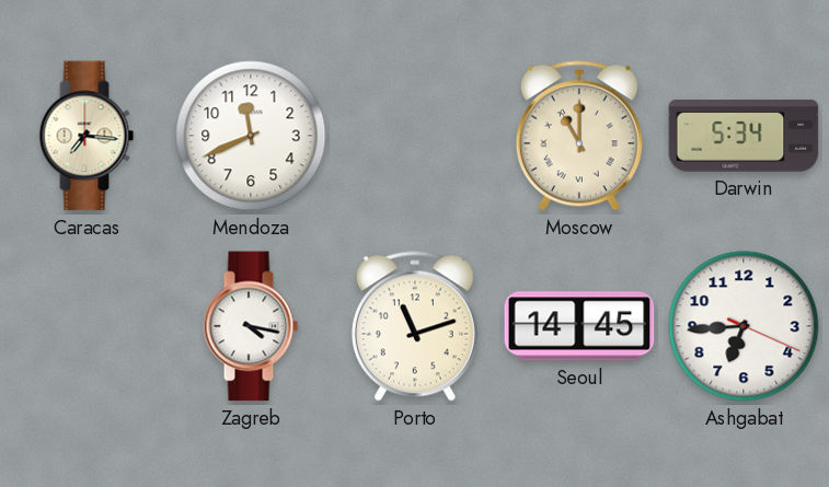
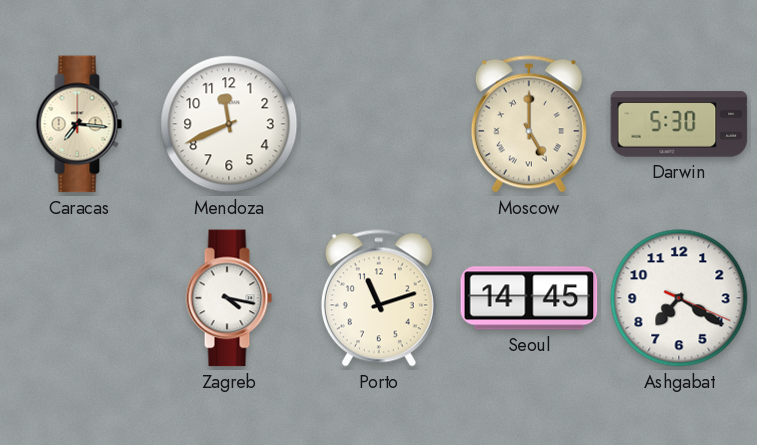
Moscow: 11:00 -> 5:00
Darwin: 5:34 -> 5:30
Ashgabat: 6:44 -> 7:20
